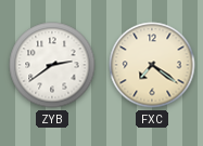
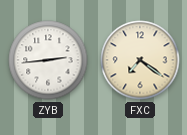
ZYB: 2:39 -> 2:44
